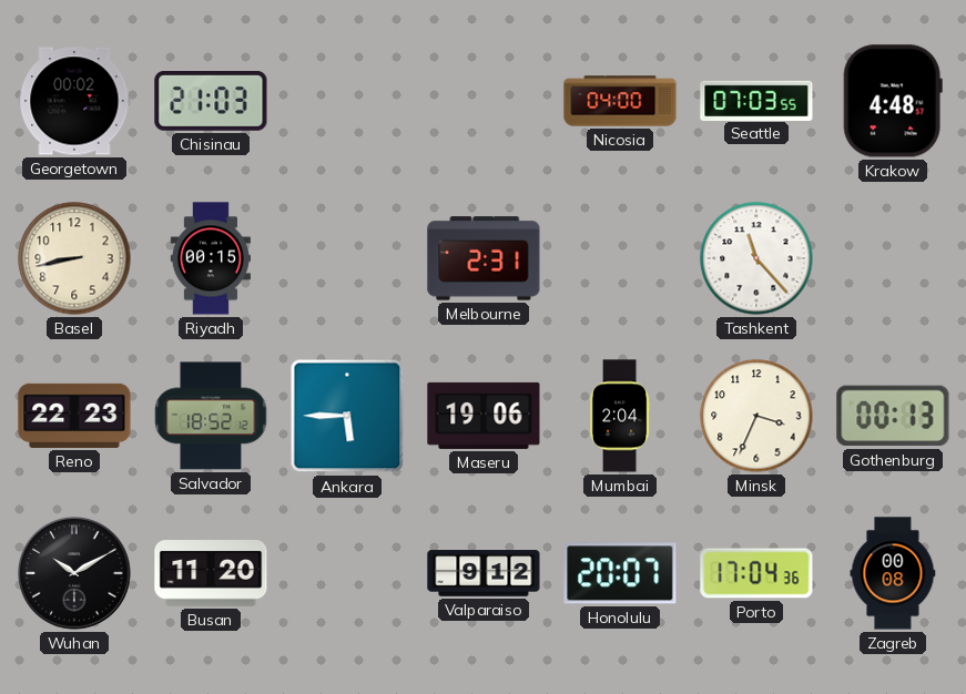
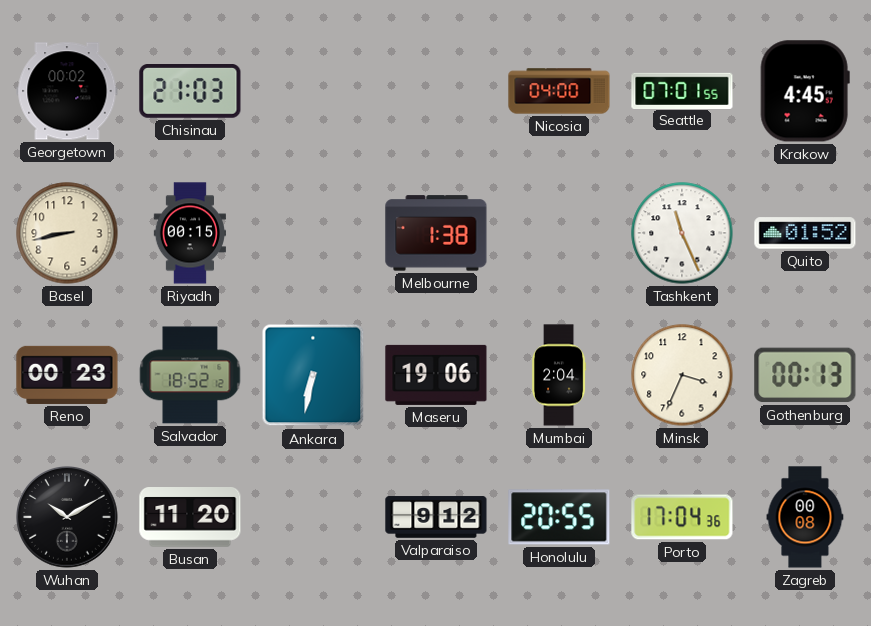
Seattle: 07:03 -> 07:01
Krakow: 4:48 -> 4:45
Melbourne: 2:31 -> 1:38
Tashkent: 11:23 -> 11:26
Quito: none -> 01:52
Reno: 22:23 -> 00:23
Ankara: 5:45 -> 6:32
Honolulu: 20:07 -> 20:55
